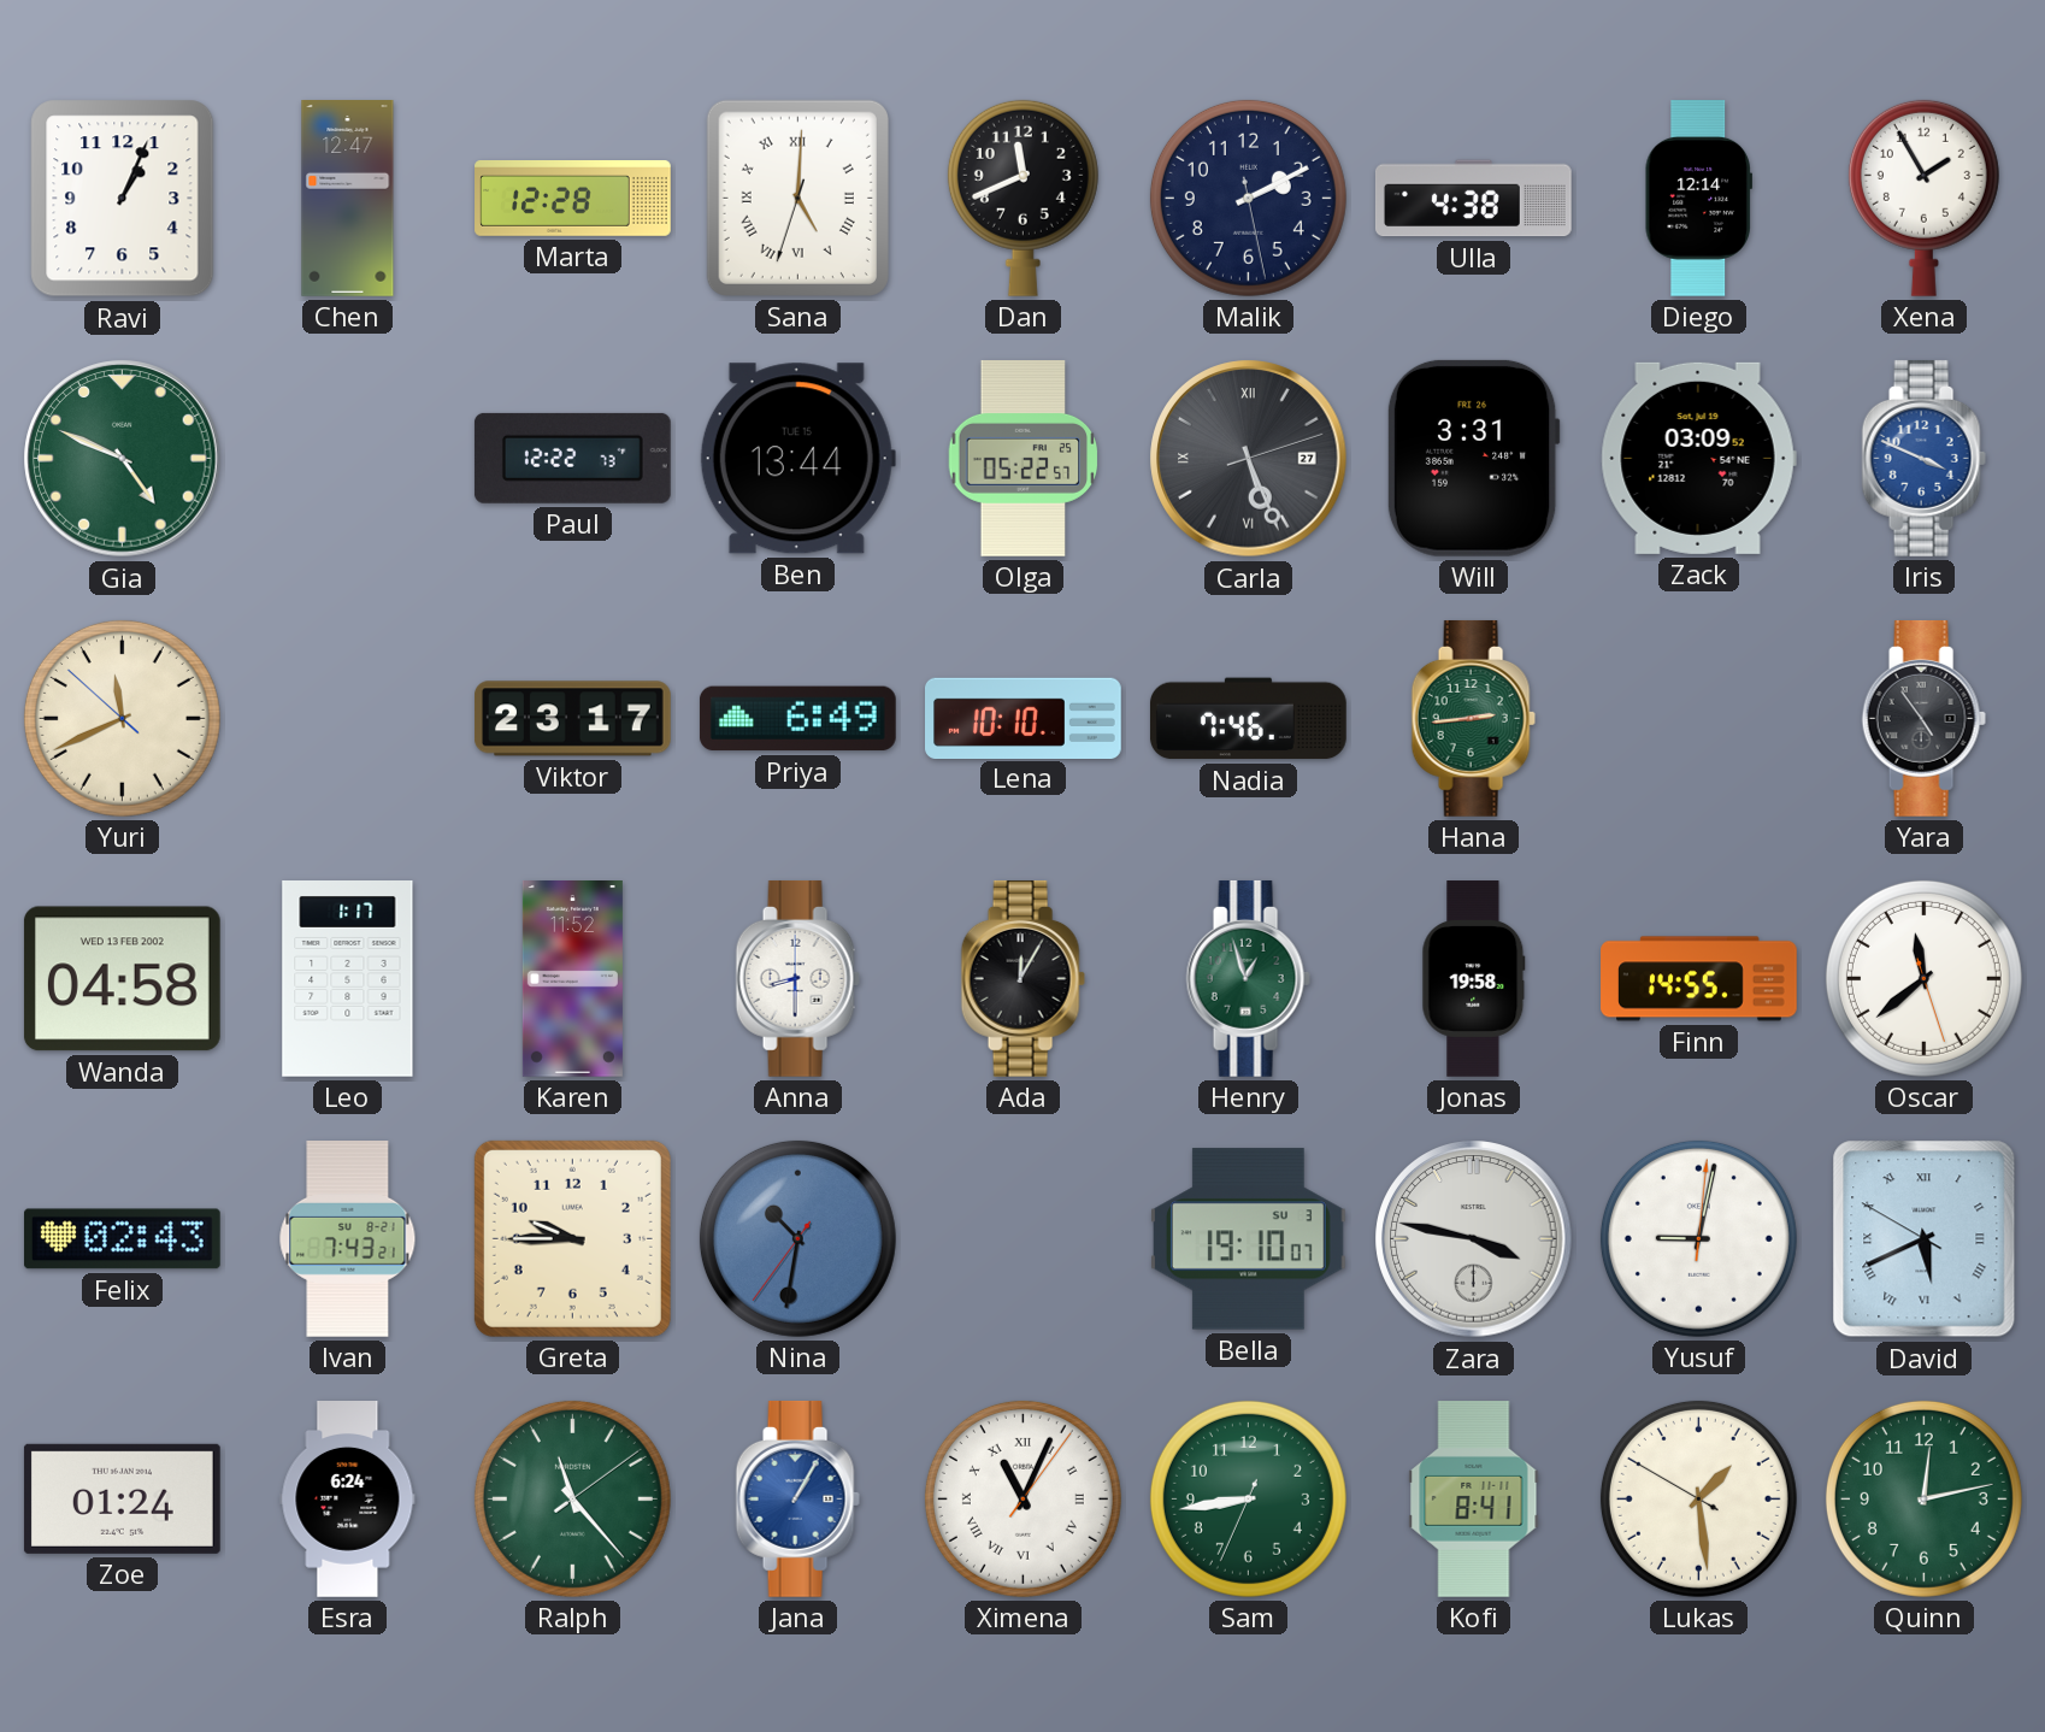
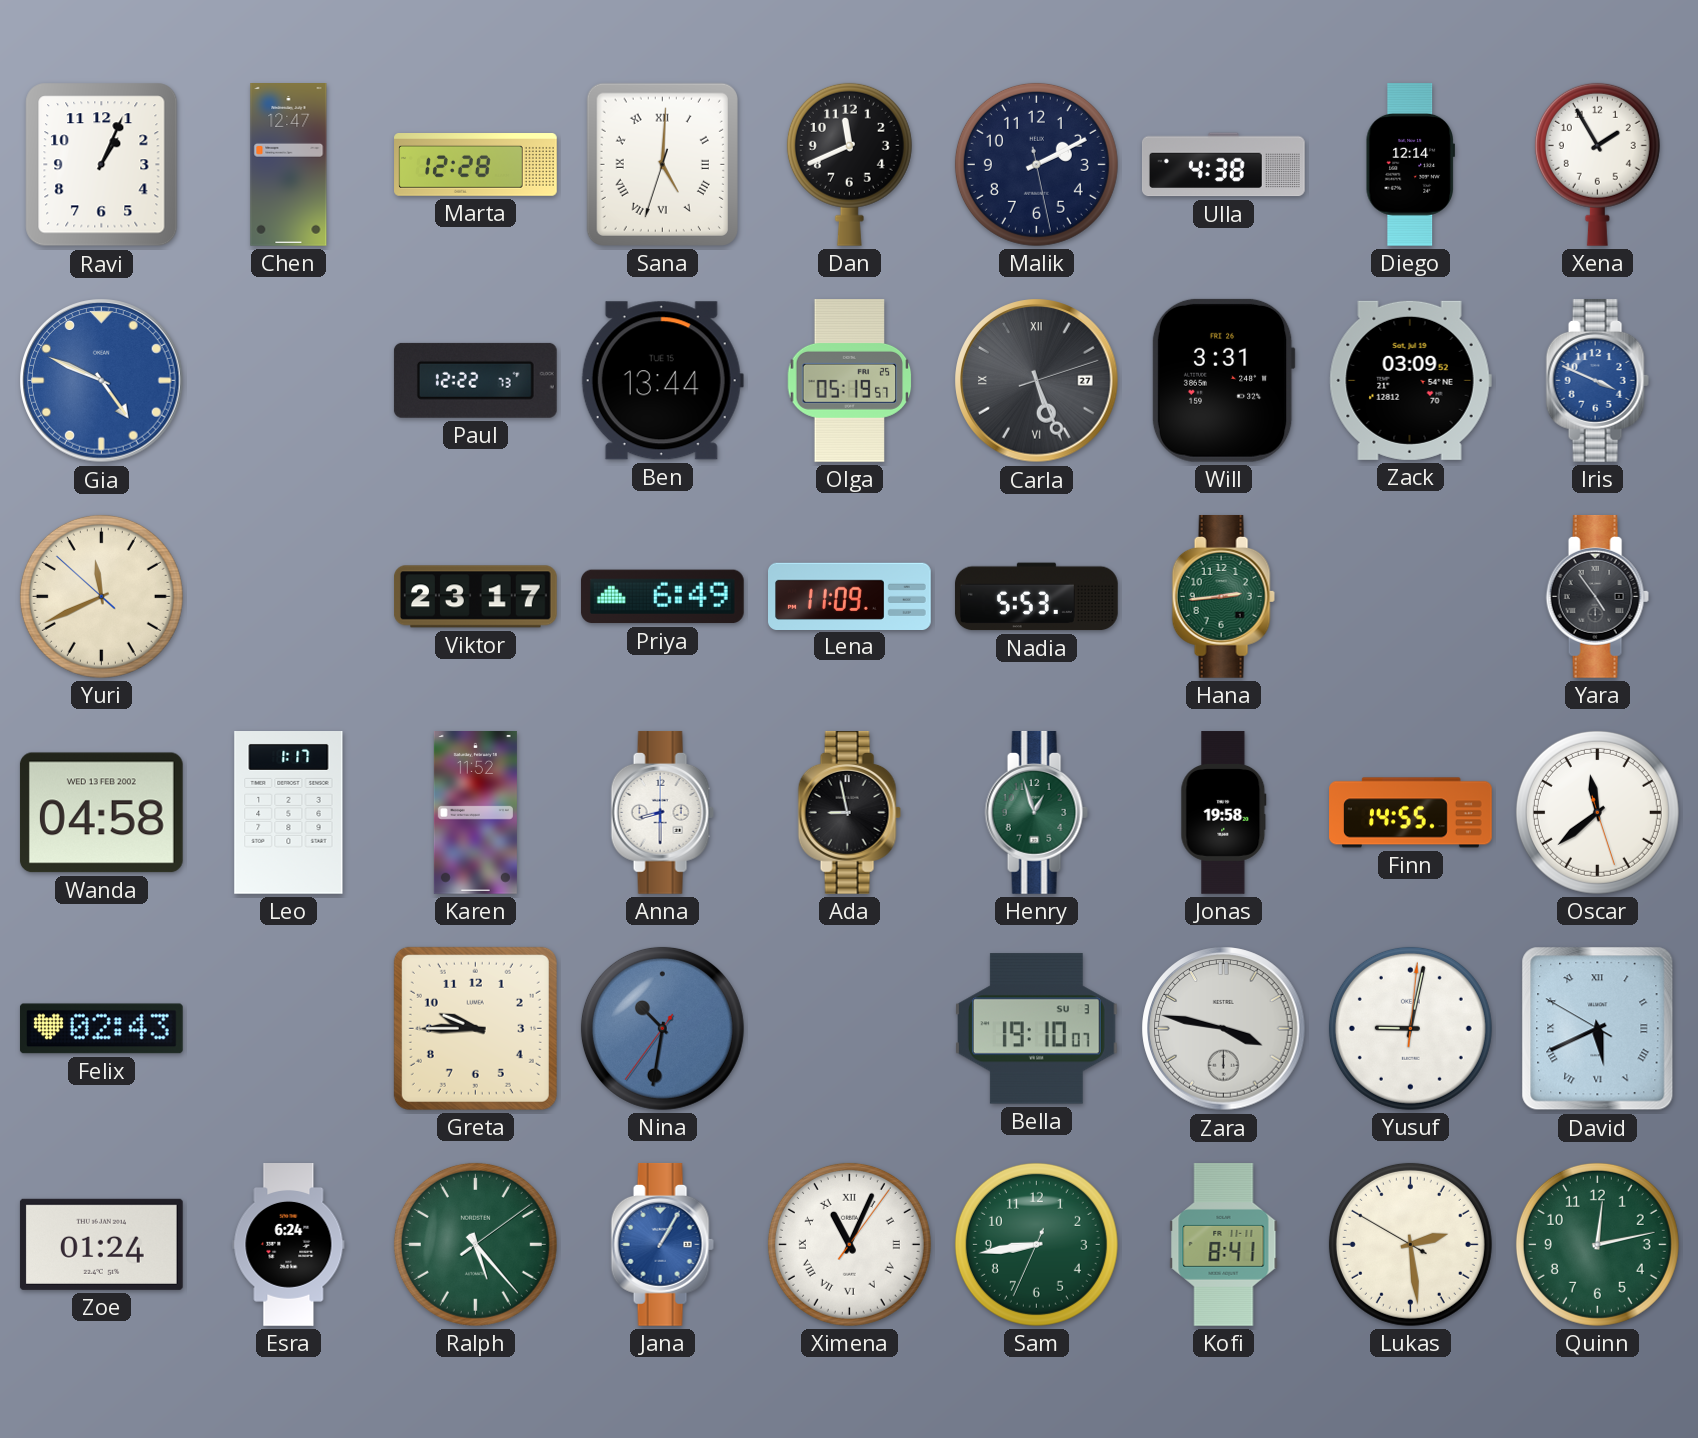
Gia dial: green -> blue
Olga: 05:22 -> 05:19
Lena: 10:10 -> 11:09
Nadia: 7:46 -> 5:53
Ada: 12:05 -> 8:58
Ivan: 7:43 -> none
Ralph: 11:23 -> 5:23
Lukas: 1:28 -> 2:28
